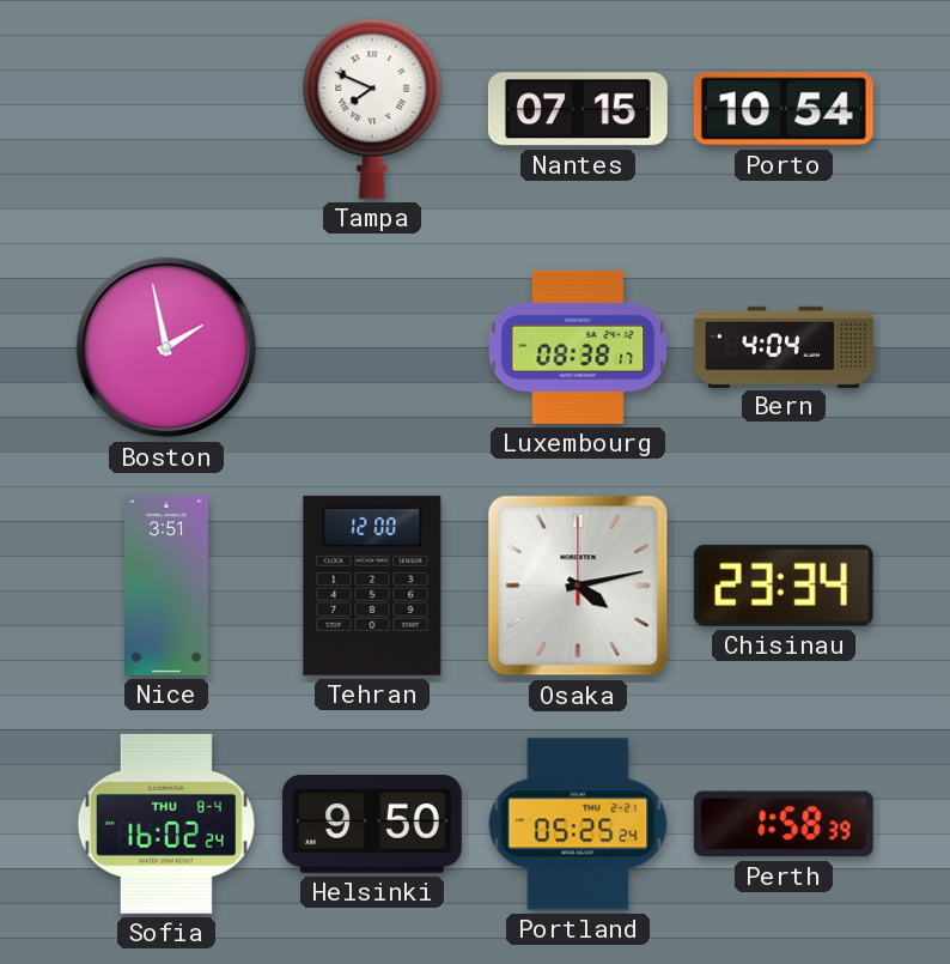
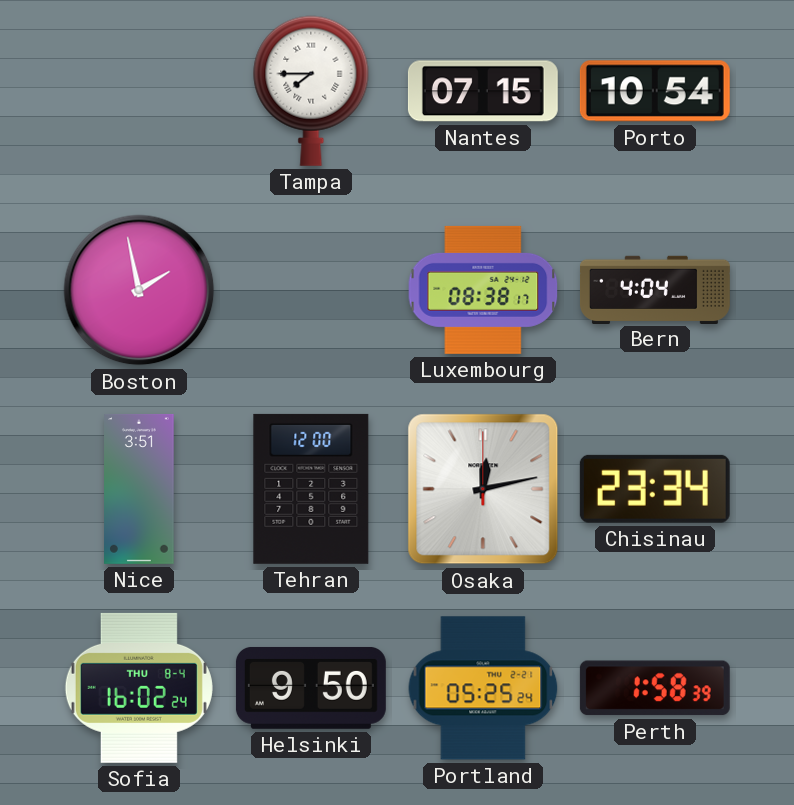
Tampa: 7:49 -> 7:45
Osaka: 4:13 -> 12:13
